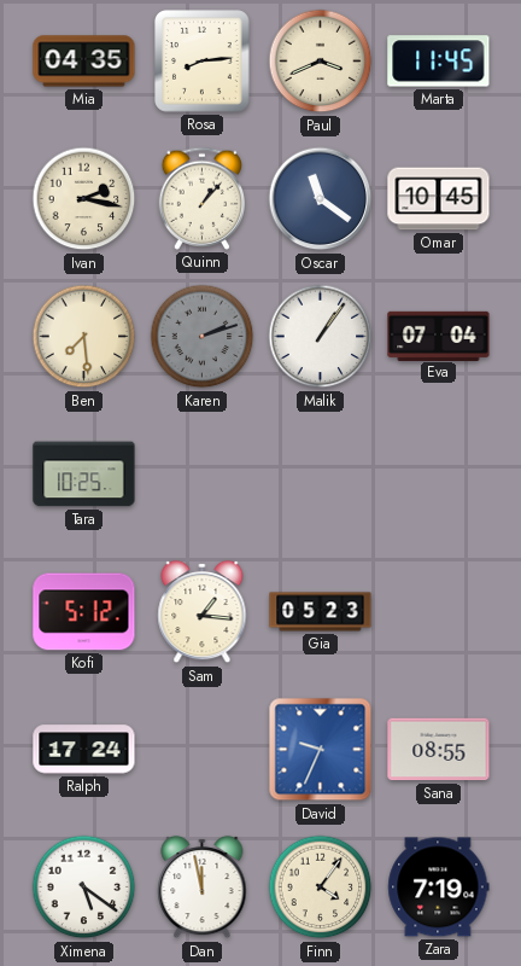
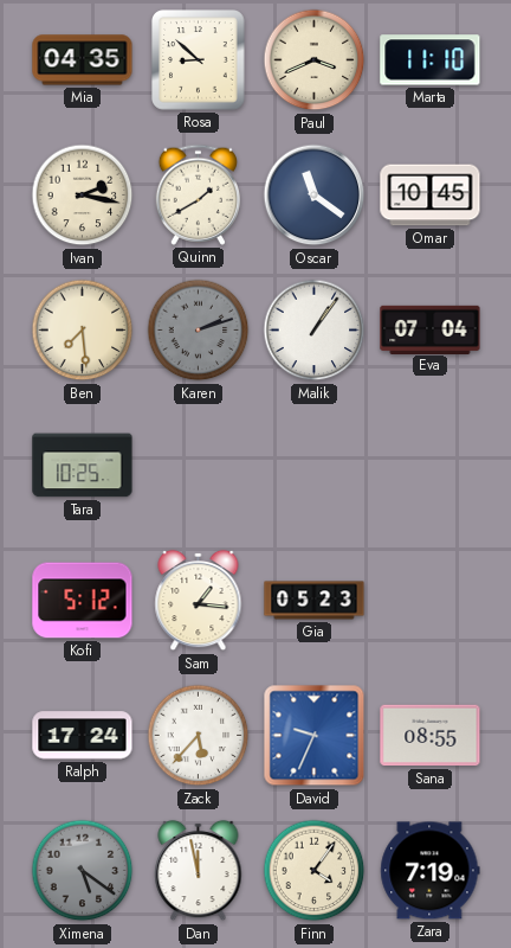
Rosa: 8:14 -> 8:52
Marta: 11:45 -> 11:10
Quinn: 1:07 -> 1:40
Zack: none -> 5:37
Ximena dial: white -> grey
